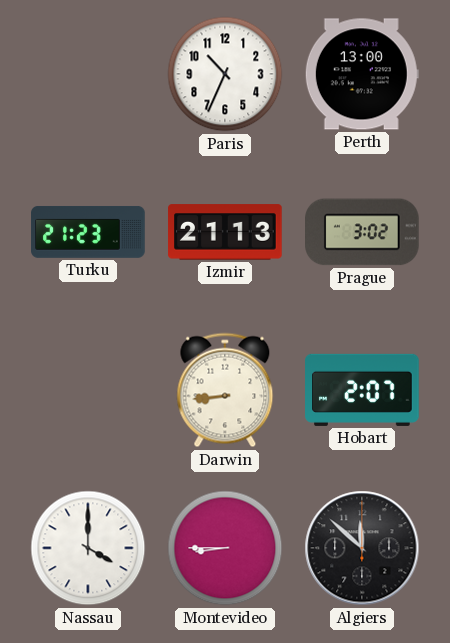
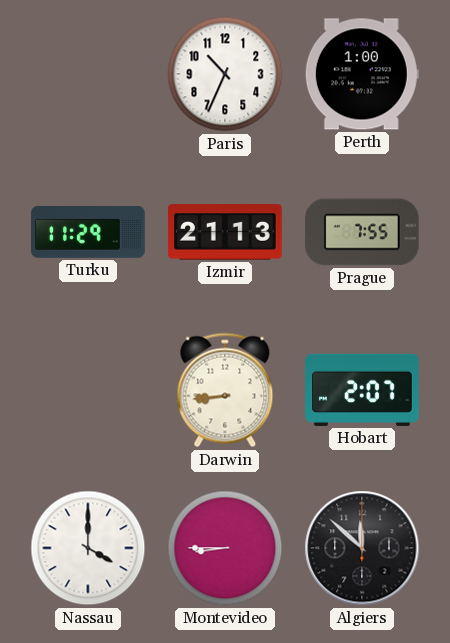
Perth: 13:00 -> 1:00
Turku: 21:23 -> 11:29
Prague: 3:02 -> 7:55
